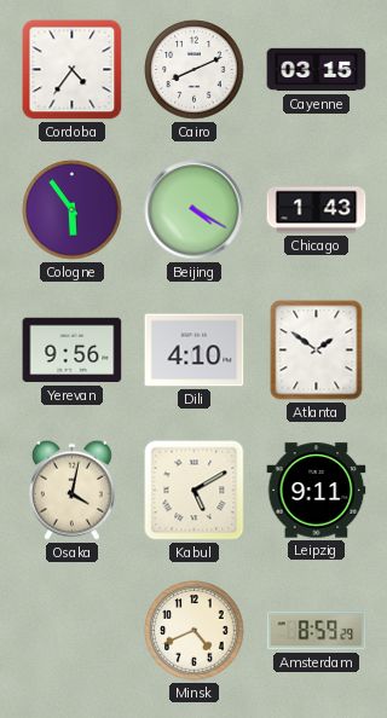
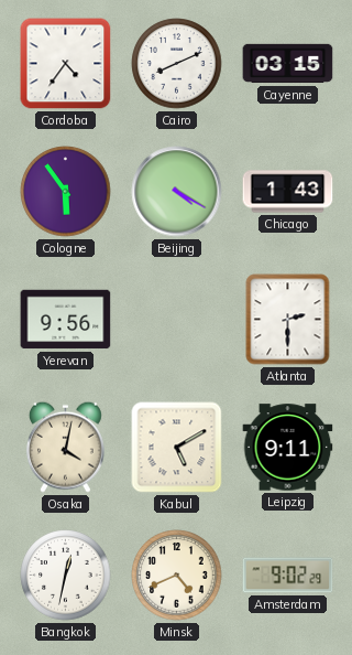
Dili: 4:10 -> none
Atlanta: 1:51 -> 2:30
Bangkok: none -> 12:32
Amsterdam: 8:59 -> 9:02
